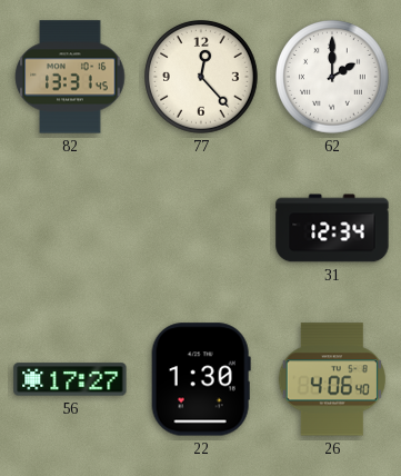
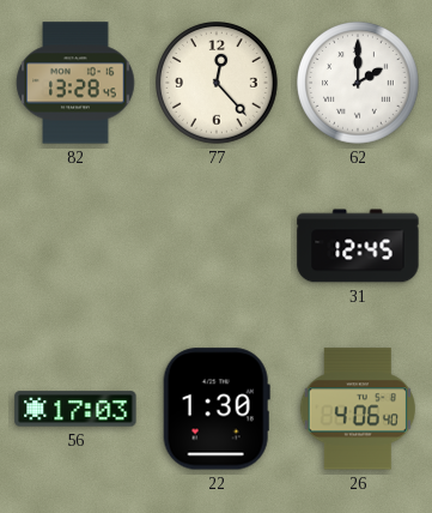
82: 13:31 -> 13:28
31: 12:34 -> 12:45
56: 17:27 -> 17:03
